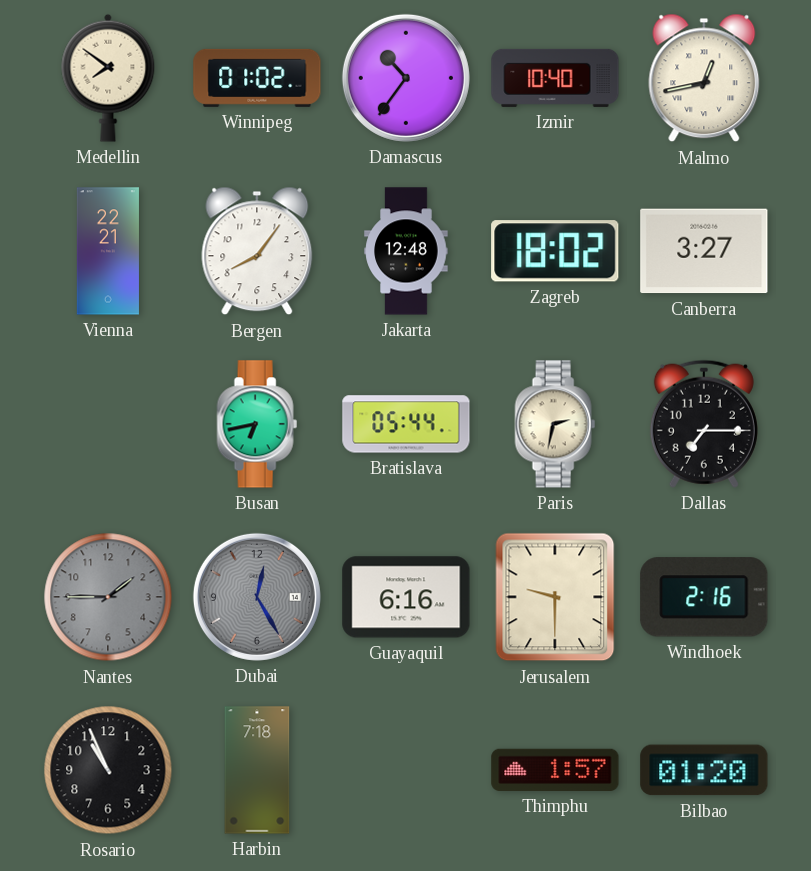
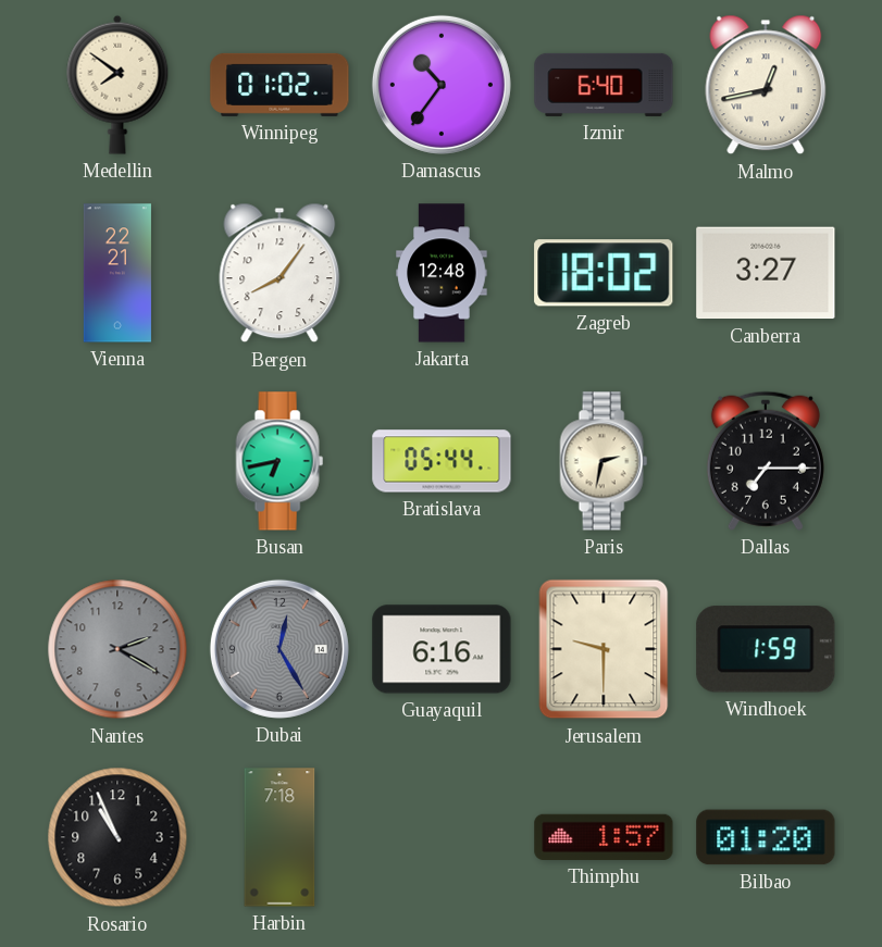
Izmir: 10:40 -> 6:40
Nantes: 1:45 -> 2:20
Windhoek: 2:16 -> 1:59
